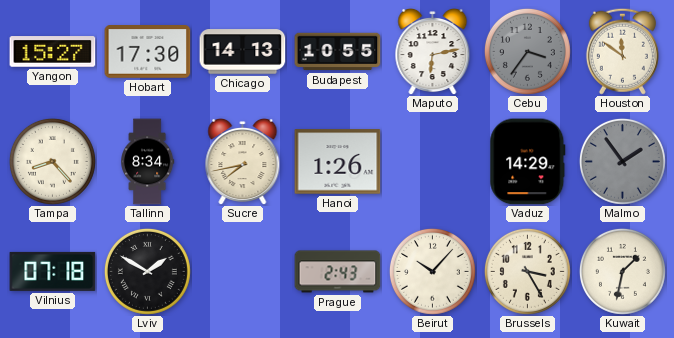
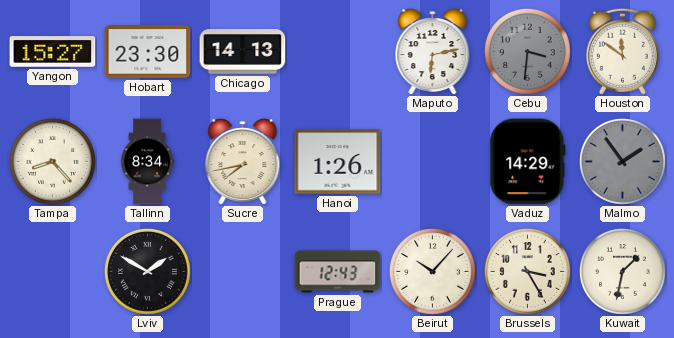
Hobart: 17:30 -> 23:30
Budapest: 10:55 -> none
Cebu: 3:36 -> 3:31
Vilnius: 07:18 -> none
Prague: 2:43 -> 12:43
